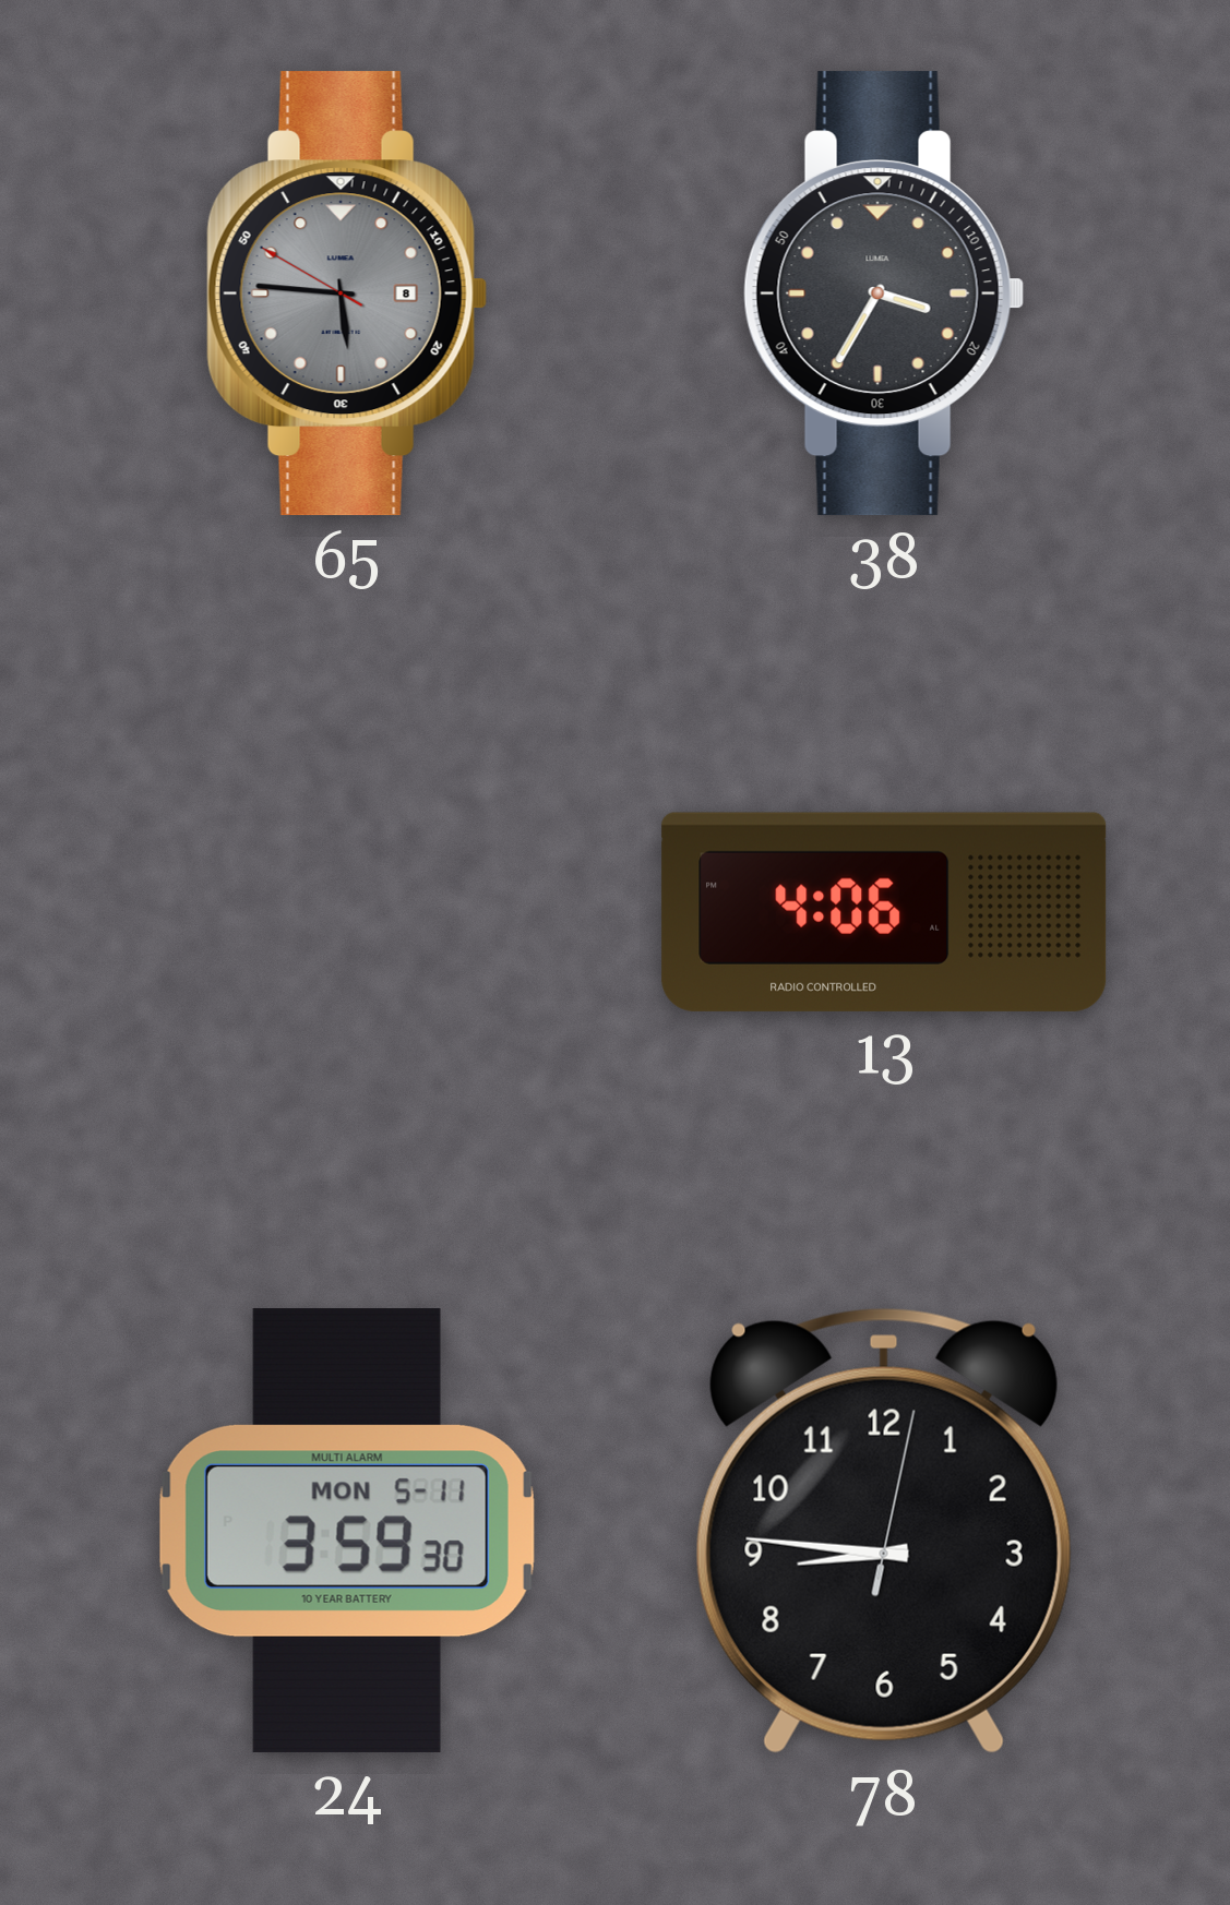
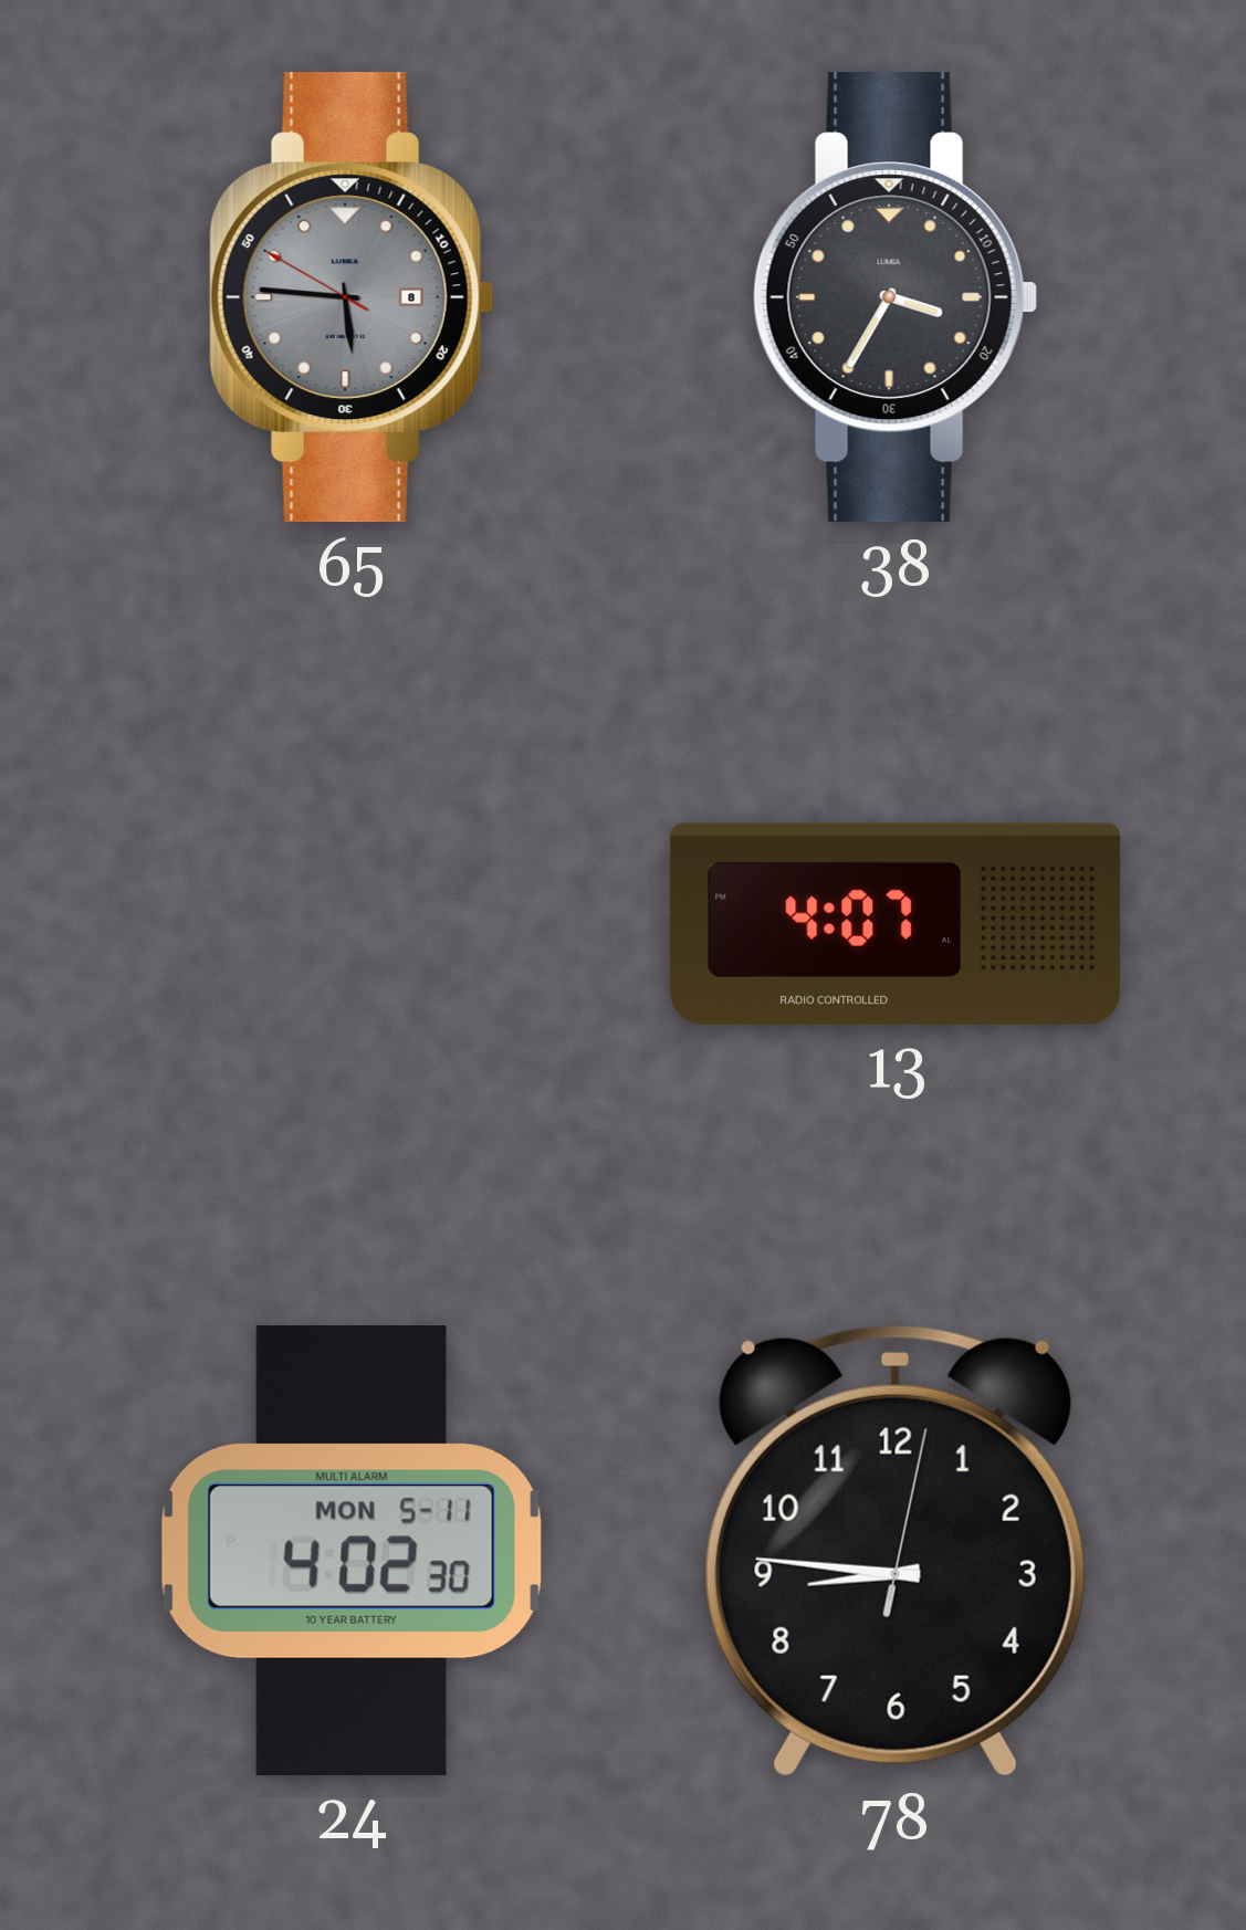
13: 4:06 -> 4:07
24: 3:59 -> 4:02
